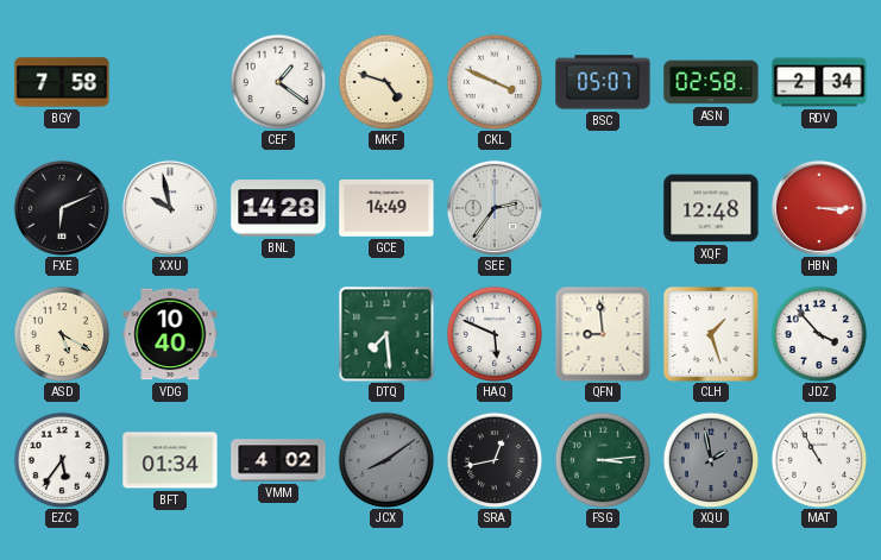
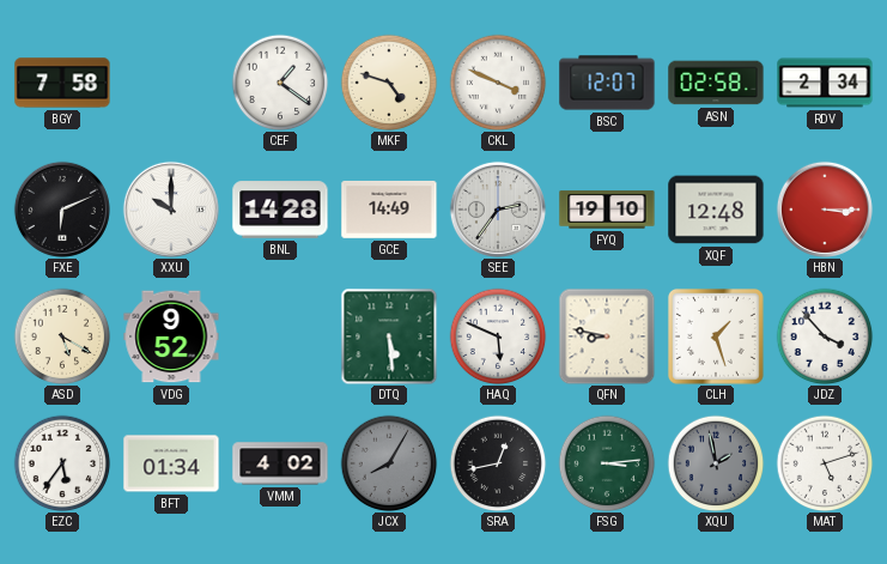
BSC: 05:07 -> 12:07
XXU: 9:58 -> 10:00
FYQ: none -> 19:10
VDG: 10:40 -> 9:52
DTQ: 7:29 -> 5:29
QFN: 8:59 -> 8:47
JCX: 8:09 -> 8:05
MAT: 10:55 -> 5:12
